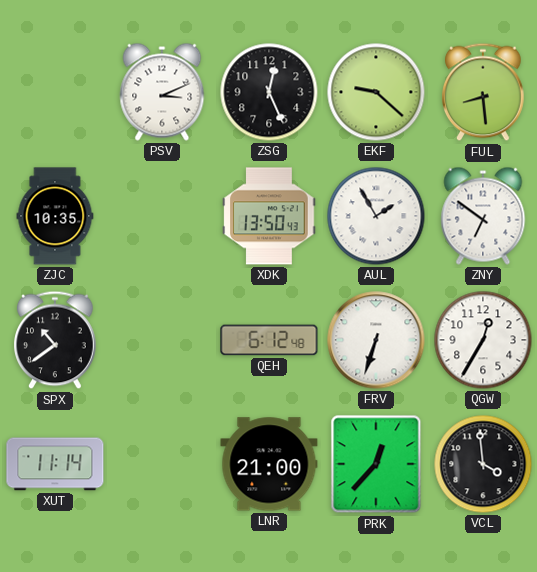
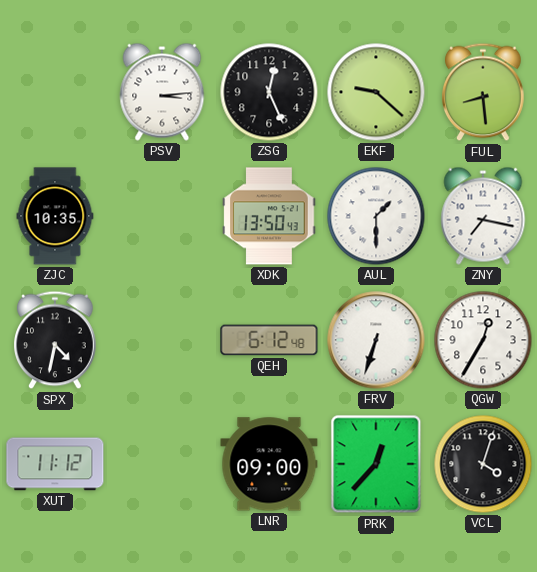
PSV: 3:11 -> 3:14
AUL: 1:55 -> 1:30
ZNY: 6:51 -> 7:17
SPX: 10:39 -> 4:32
XUT: 11:14 -> 11:12
LNR: 21:00 -> 09:00
VCL: 3:59 -> 4:03
